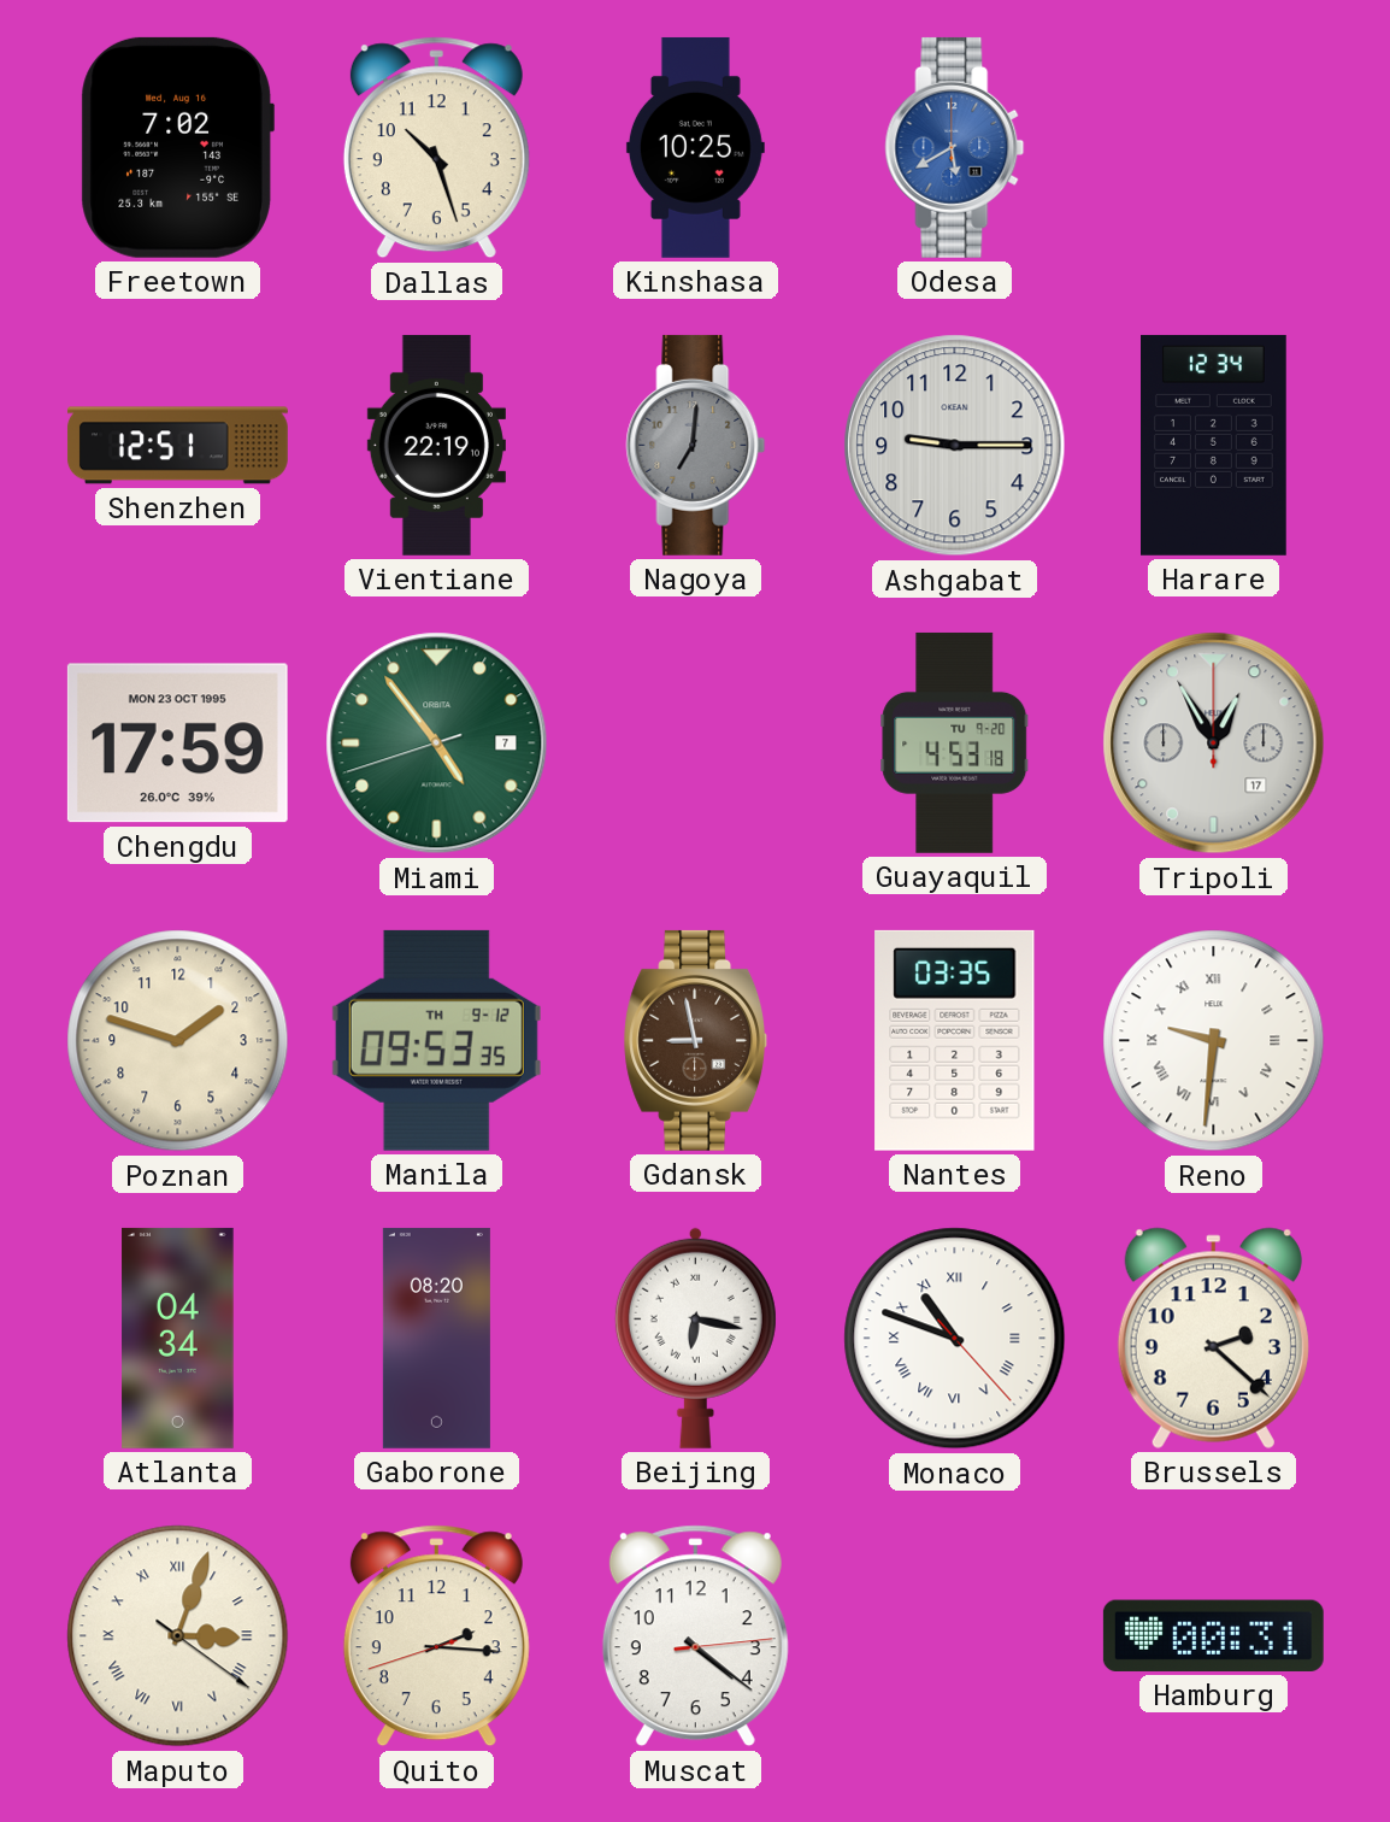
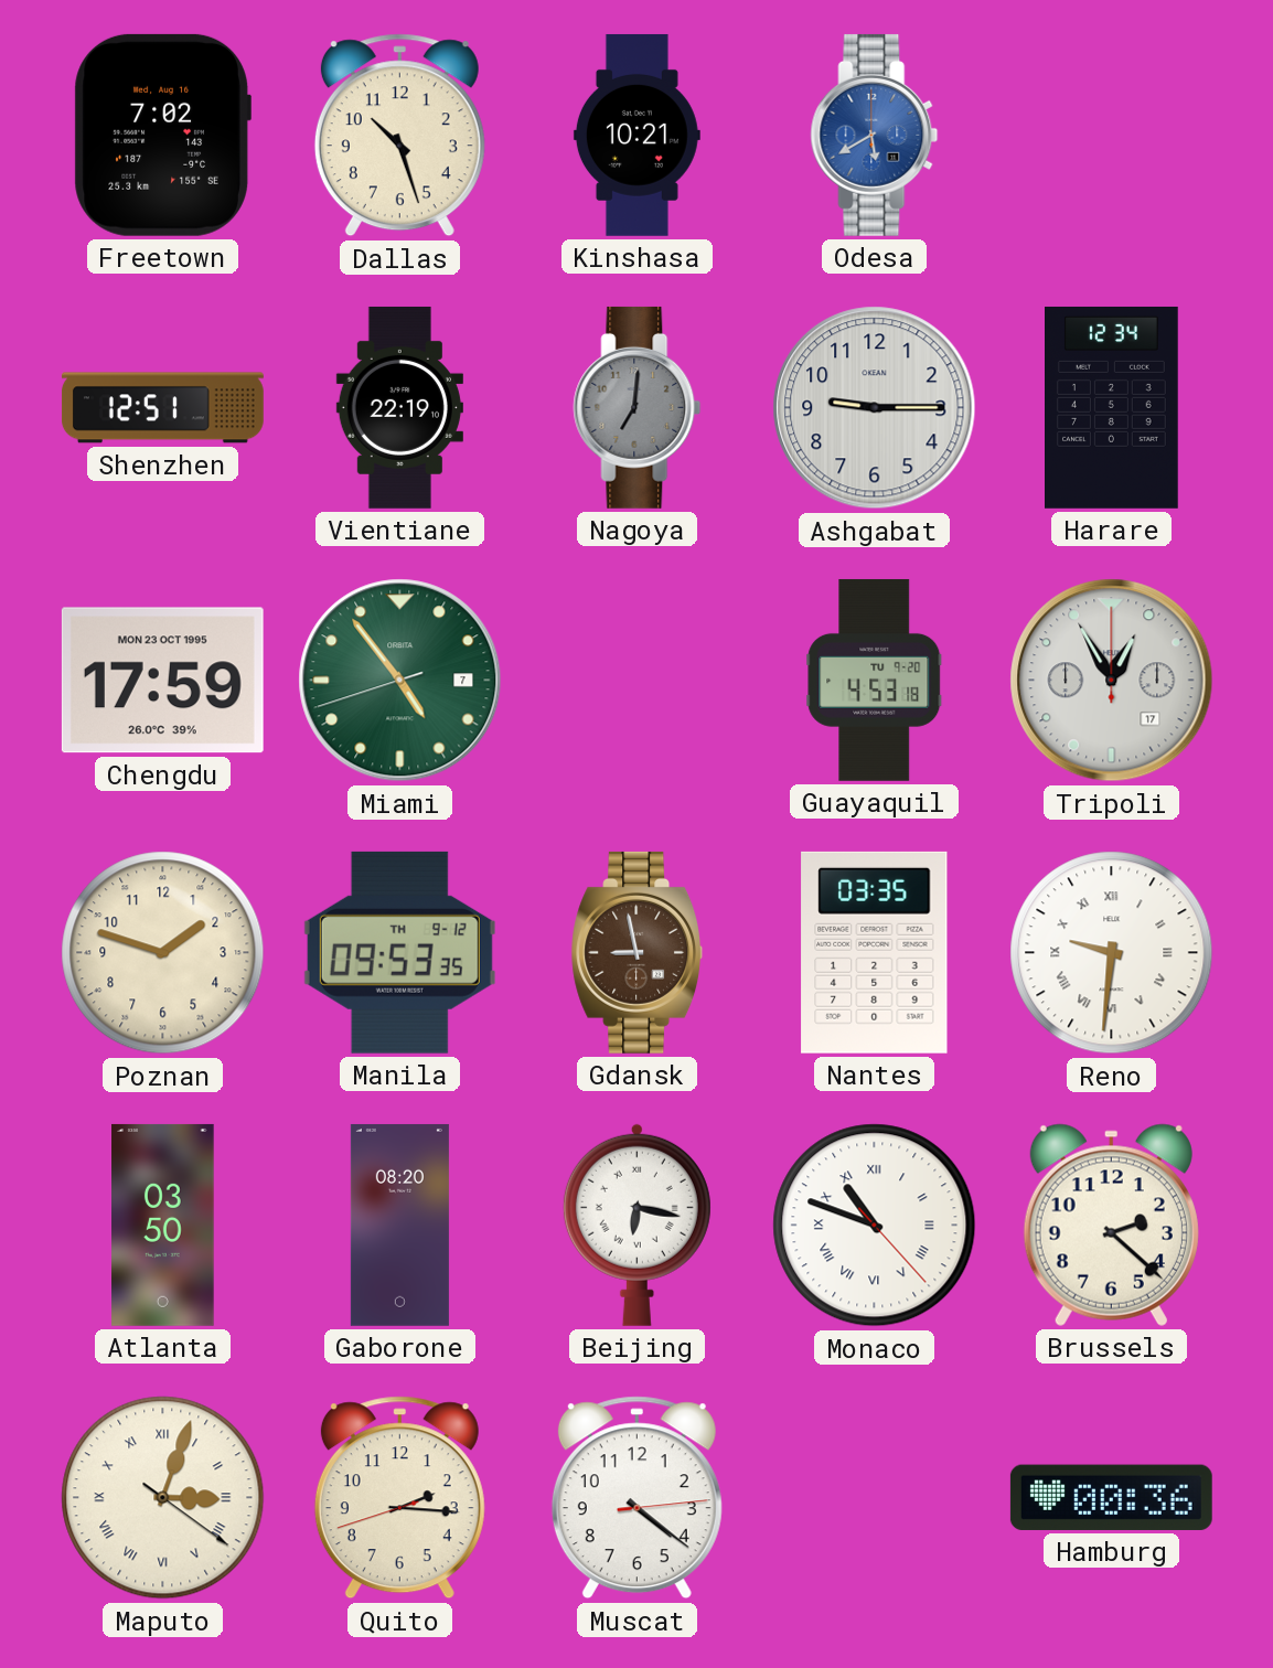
Kinshasa: 10:25 -> 10:21
Atlanta: 04:34 -> 03:50
Hamburg: 00:31 -> 00:36
